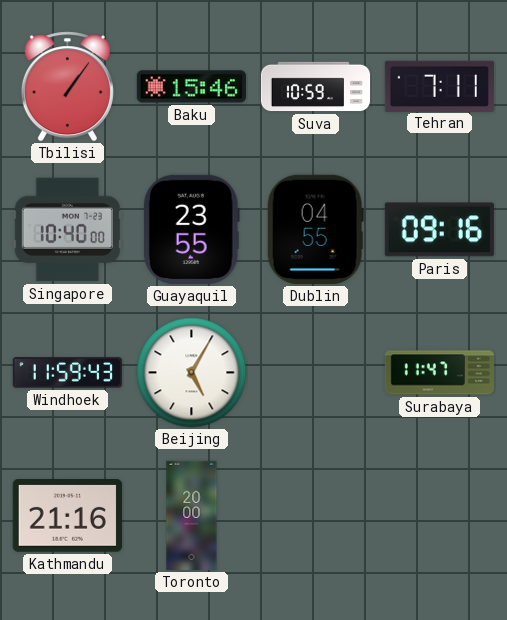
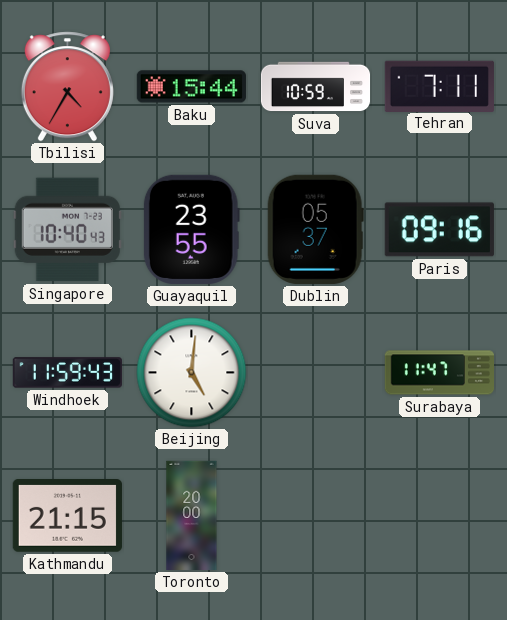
Tbilisi: 1:06 -> 4:35
Baku: 15:46 -> 15:44
Singapore: 10:40:00 -> 10:40:43
Dublin: 04:55 -> 05:37
Beijing: 5:05 -> 5:01
Kathmandu: 21:16 -> 21:15
